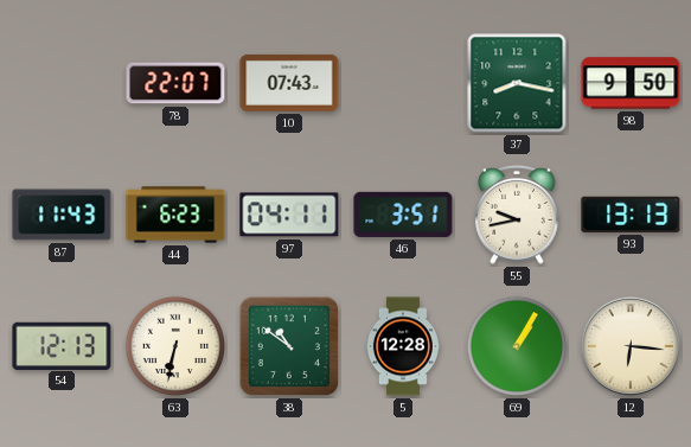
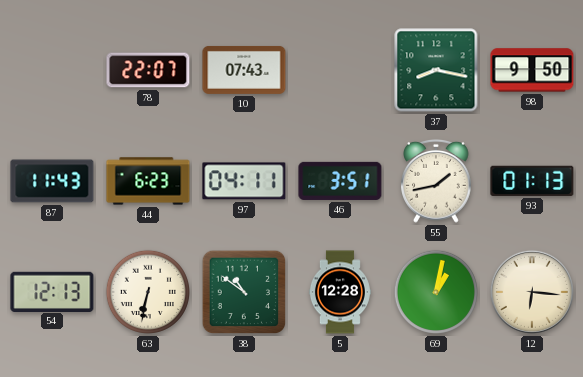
55: 9:43 -> 1:43
93: 13:13 -> 01:13
69: 1:05 -> 1:02
